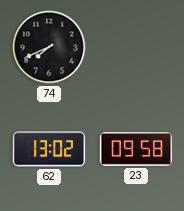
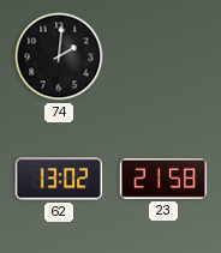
74: 7:41 -> 2:01
23: 09:58 -> 21:58
